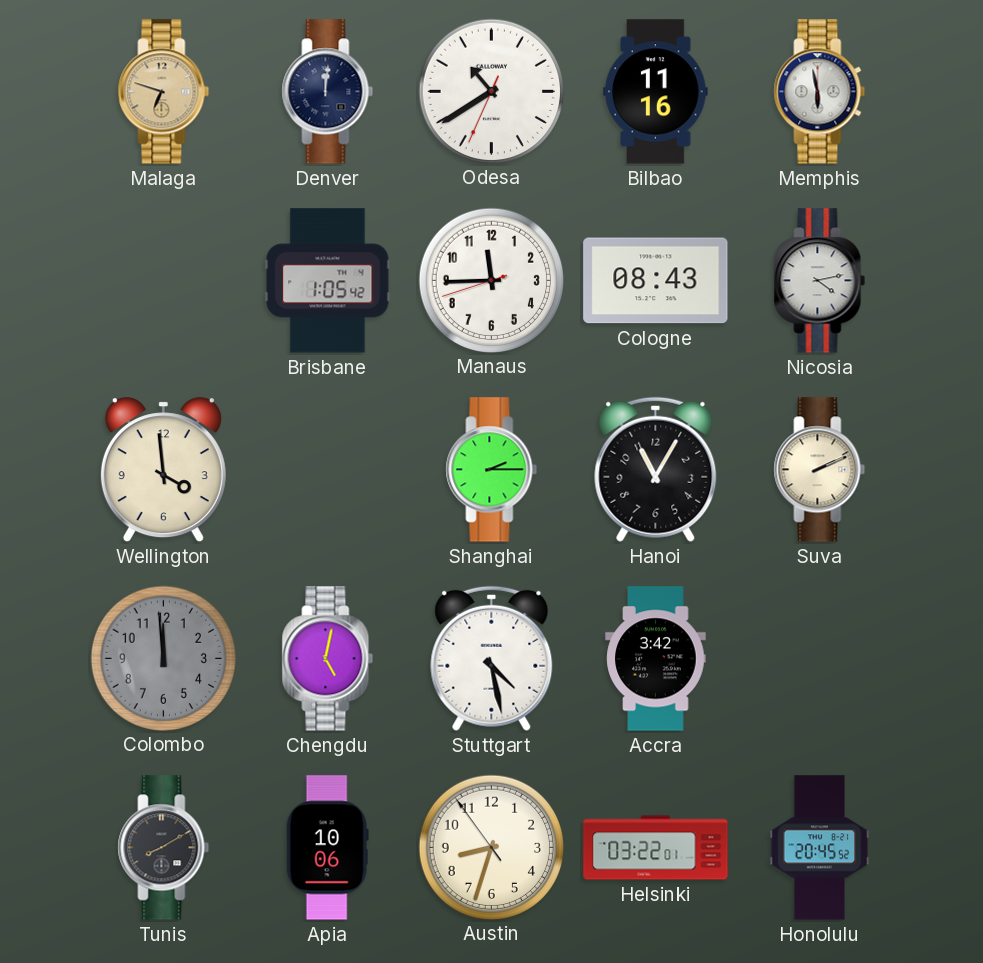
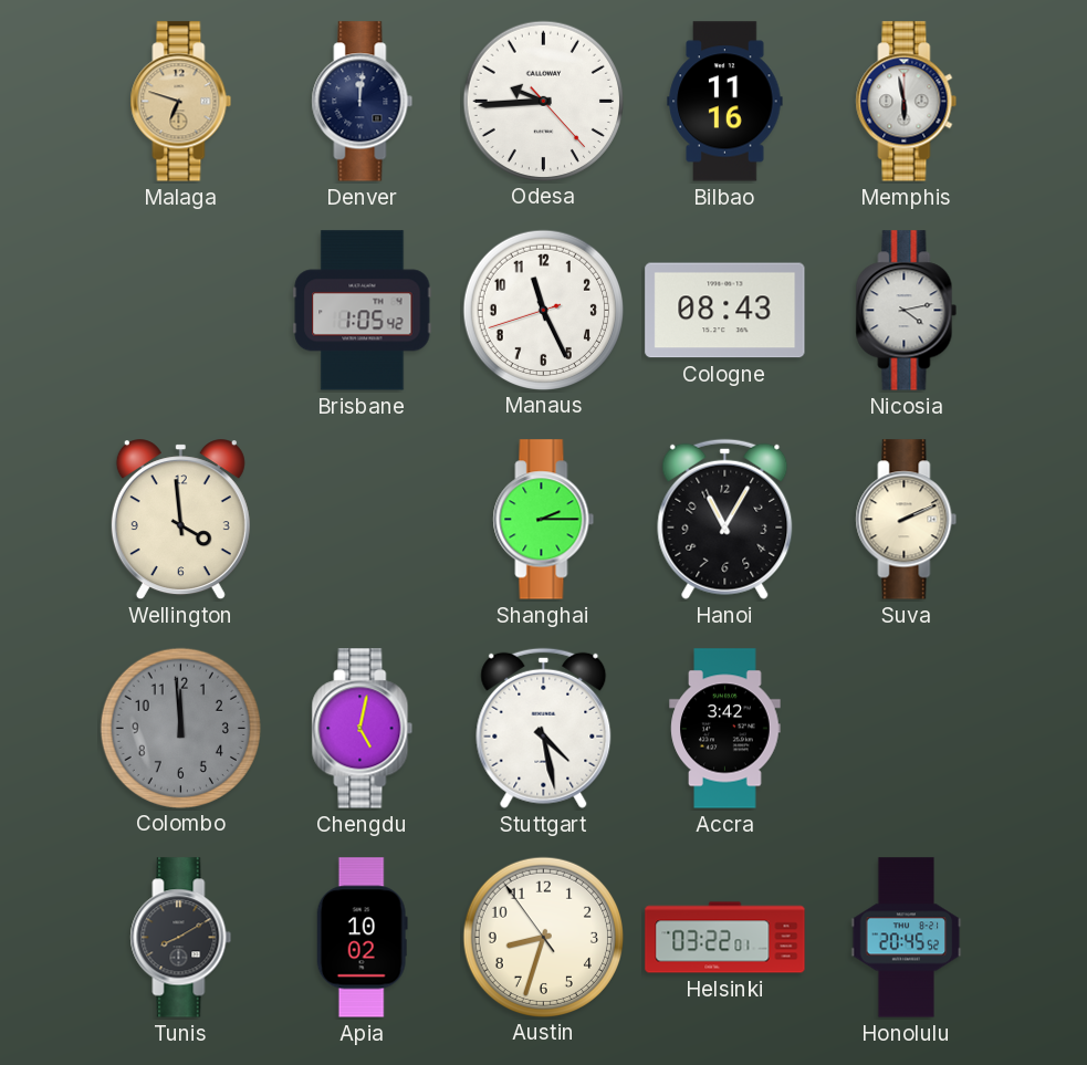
Odesa: 10:39 -> 9:44
Manaus: 11:44 -> 11:25
Apia: 10:06 -> 10:02
